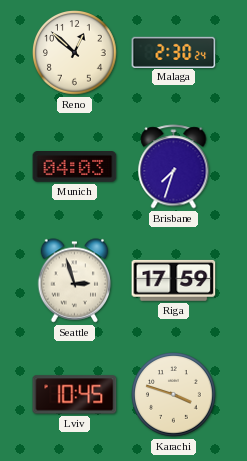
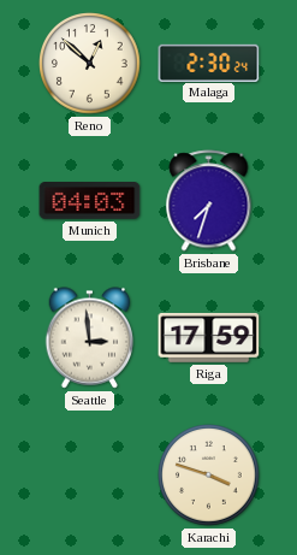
Seattle: 2:57 -> 2:59
Lviv: 10:45 -> none
